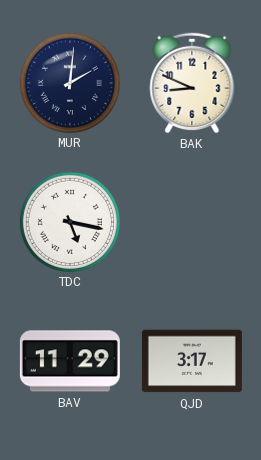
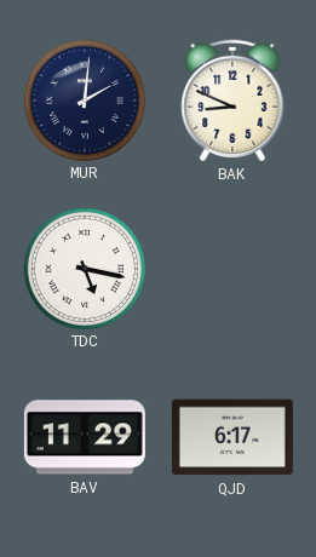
QJD: 3:17 -> 6:17
